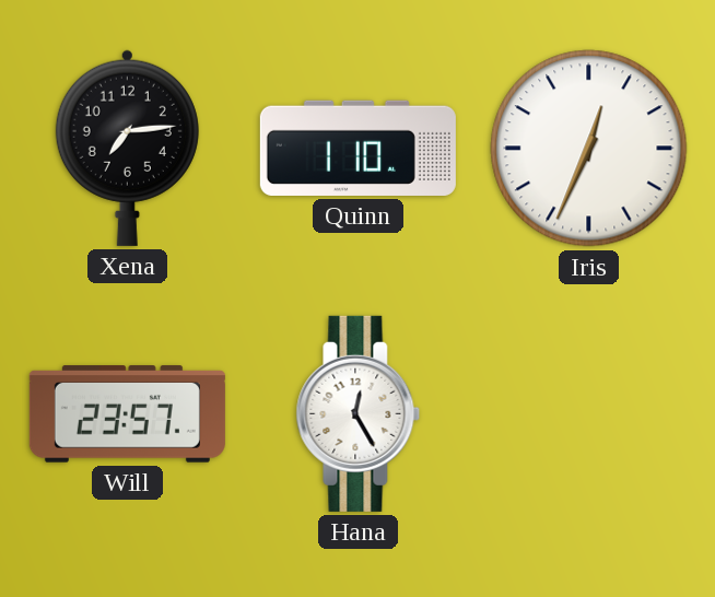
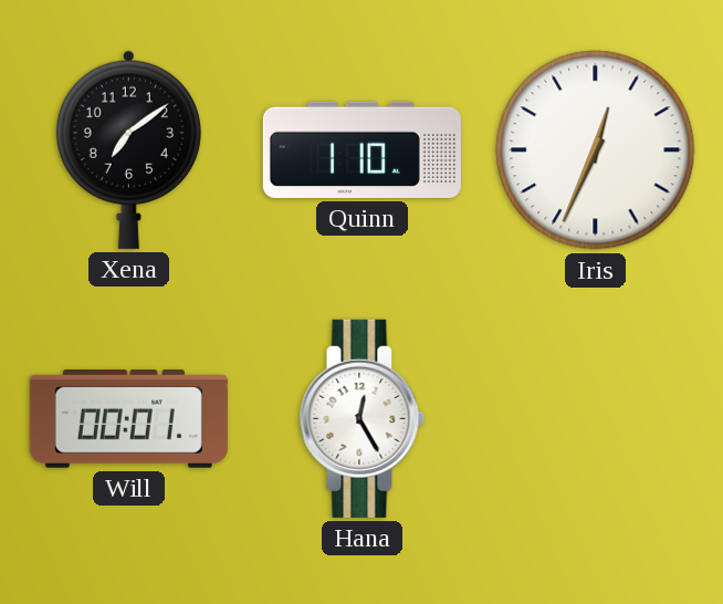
Xena: 7:14 -> 7:09
Will: 23:57 -> 00:01
